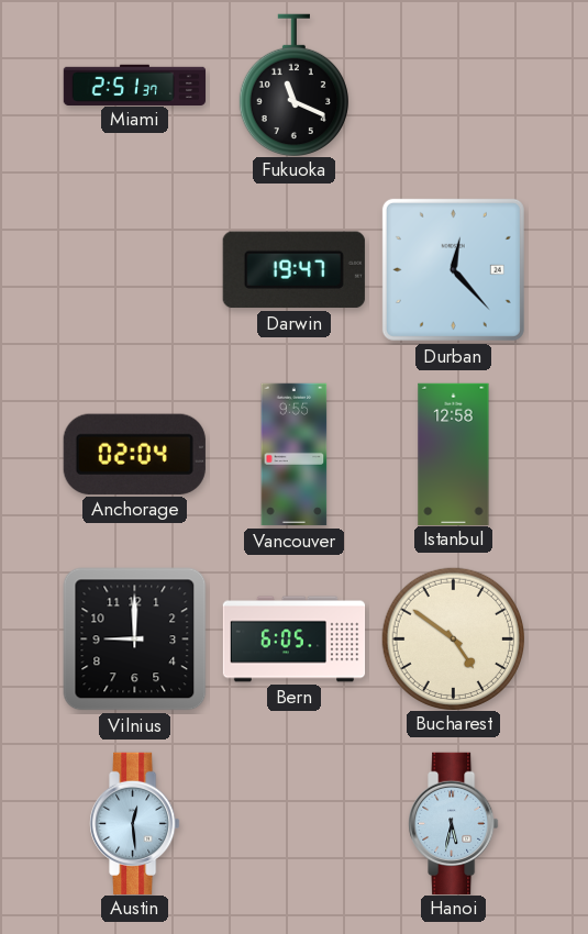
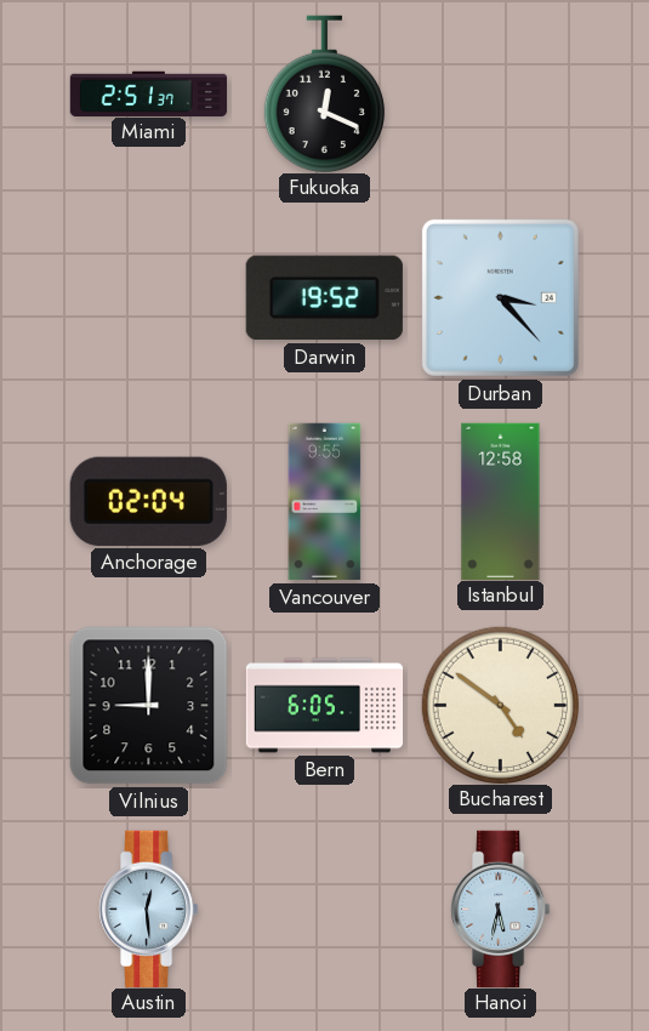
Fukuoka: 11:19 -> 12:19
Darwin: 19:47 -> 19:52
Durban: 12:23 -> 3:23
